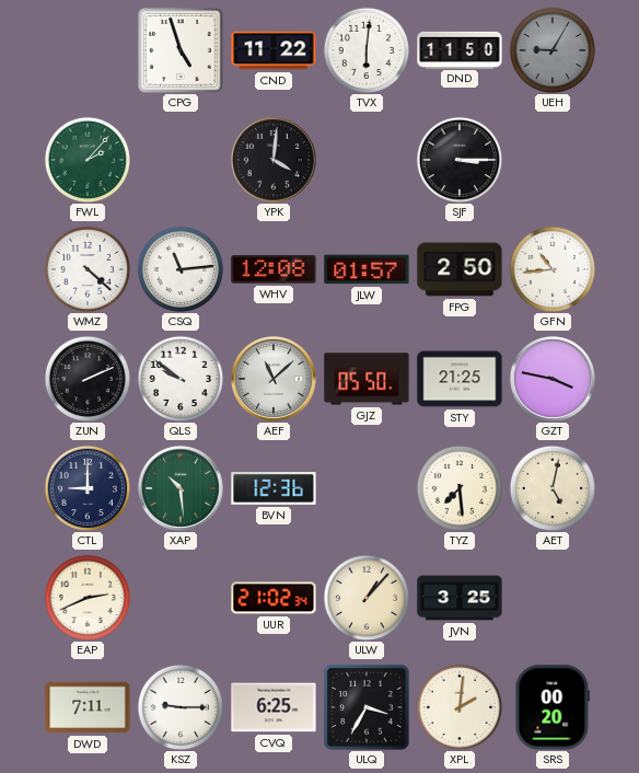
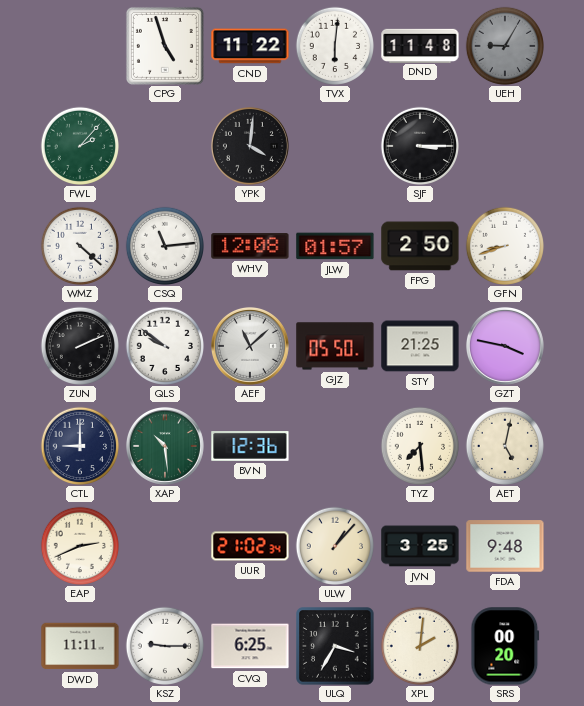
DND: 11:50 -> 11:48
GFN: 10:44 -> 8:42
FDA: none -> 9:48
DWD: 7:11 -> 11:11
